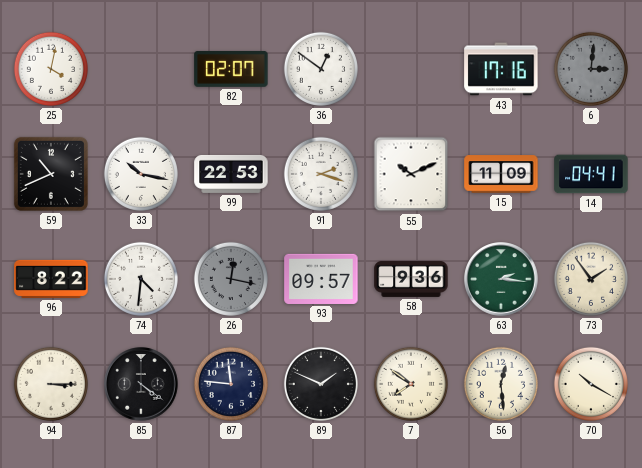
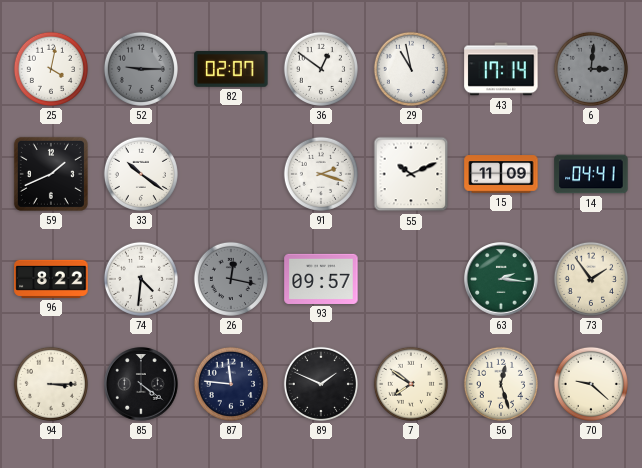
52: none -> 9:15
29: none -> 10:58
43: 17:16 -> 17:14
59: 10:41 -> 1:41
33: 10:17 -> 10:21
99: 22:53 -> none
58: 9:36 -> none
56: 12:29 -> 12:27
70: 10:20 -> 9:22
